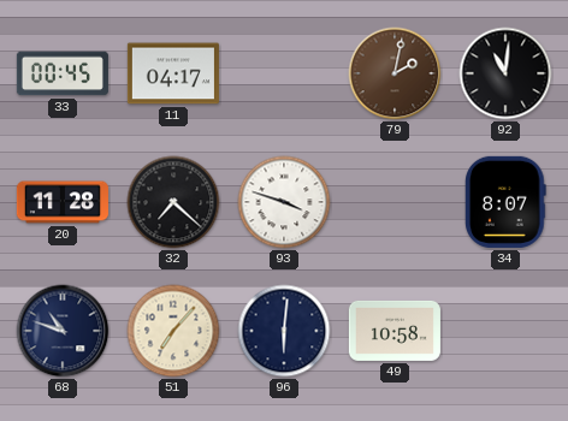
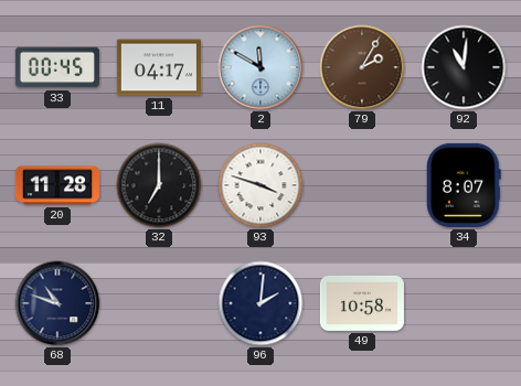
2: none -> 11:50
79: 2:02 -> 2:05
32: 7:22 -> 7:00
51: 7:07 -> none
96: 6:01 -> 2:01
